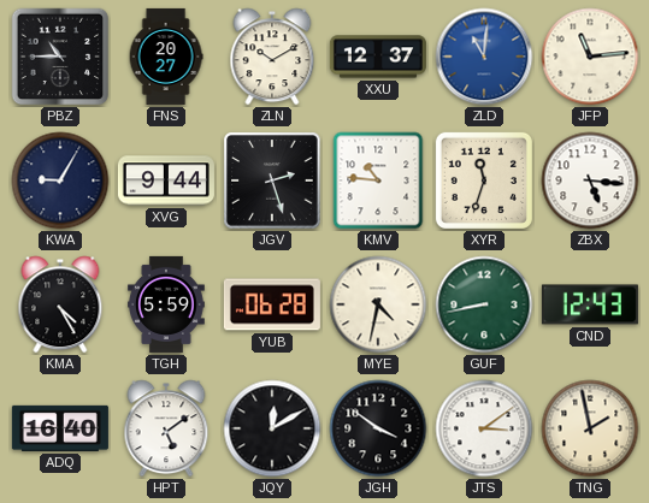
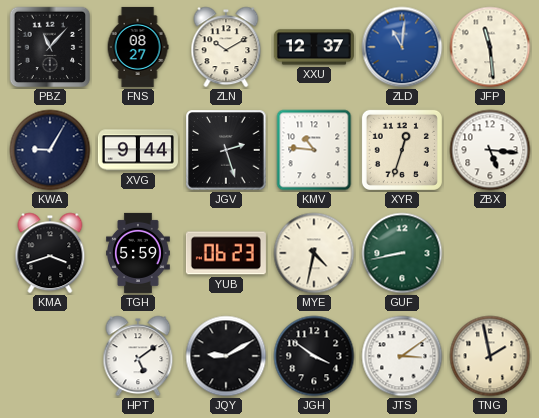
PBZ: 10:45 -> 11:07
FNS: 20:27 -> 08:27
JFP: 11:14 -> 11:29
XYR: 11:33 -> 12:33
KMA: 4:25 -> 3:42
YUB: 06:28 -> 06:23
CND: 12:43 -> none
ADQ: 16:40 -> none
JQY: 12:10 -> 9:10
